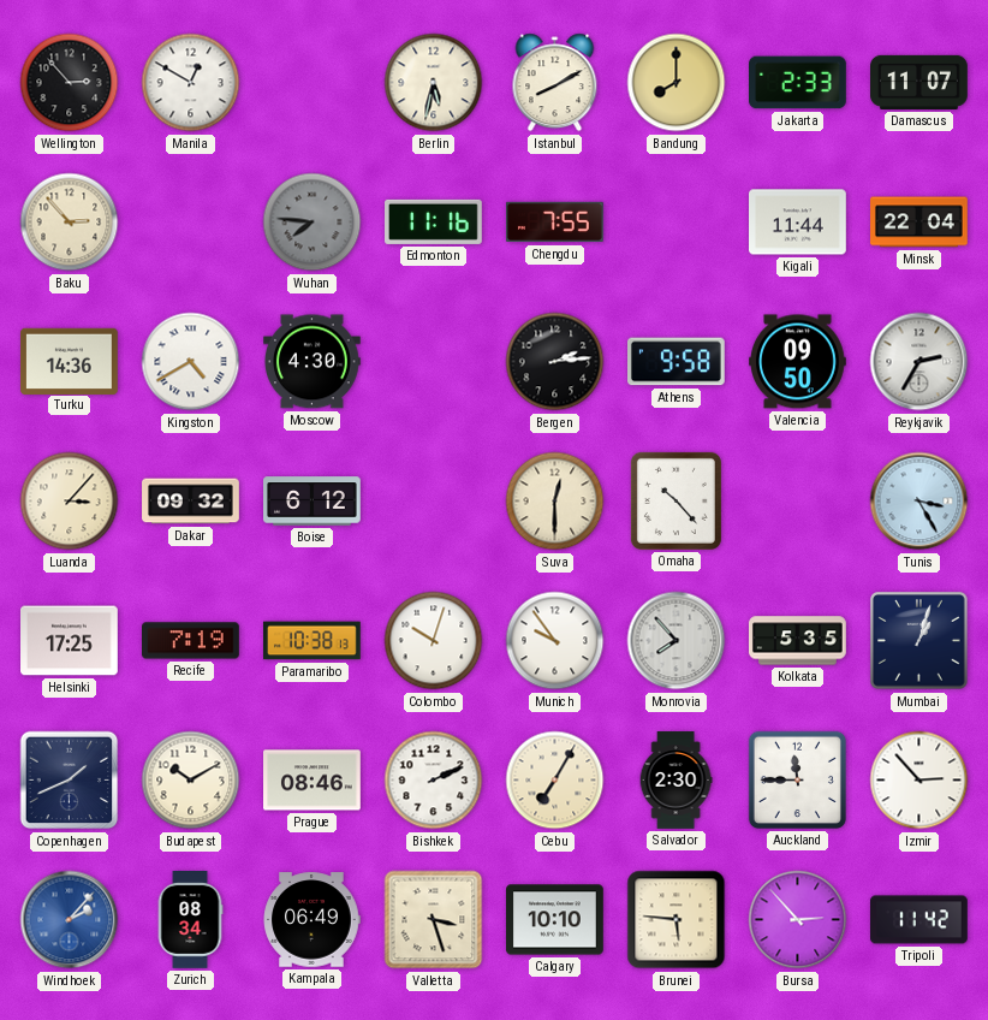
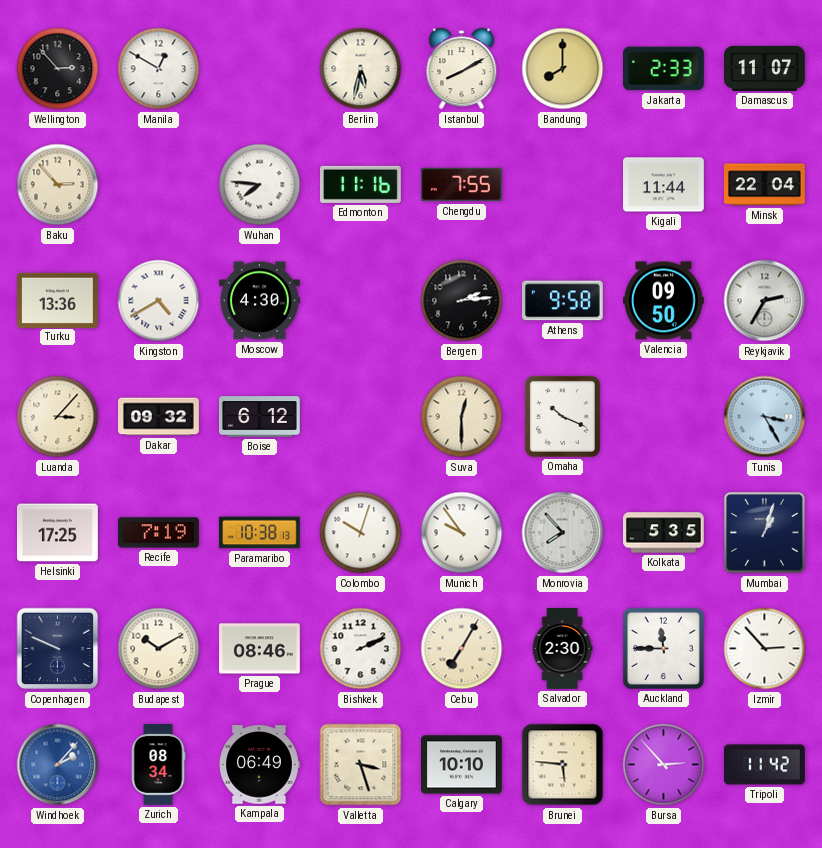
Wuhan dial: grey -> white
Turku: 14:36 -> 13:36
Omaha: 10:23 -> 10:19
Copenhagen: 1:41 -> 9:49
